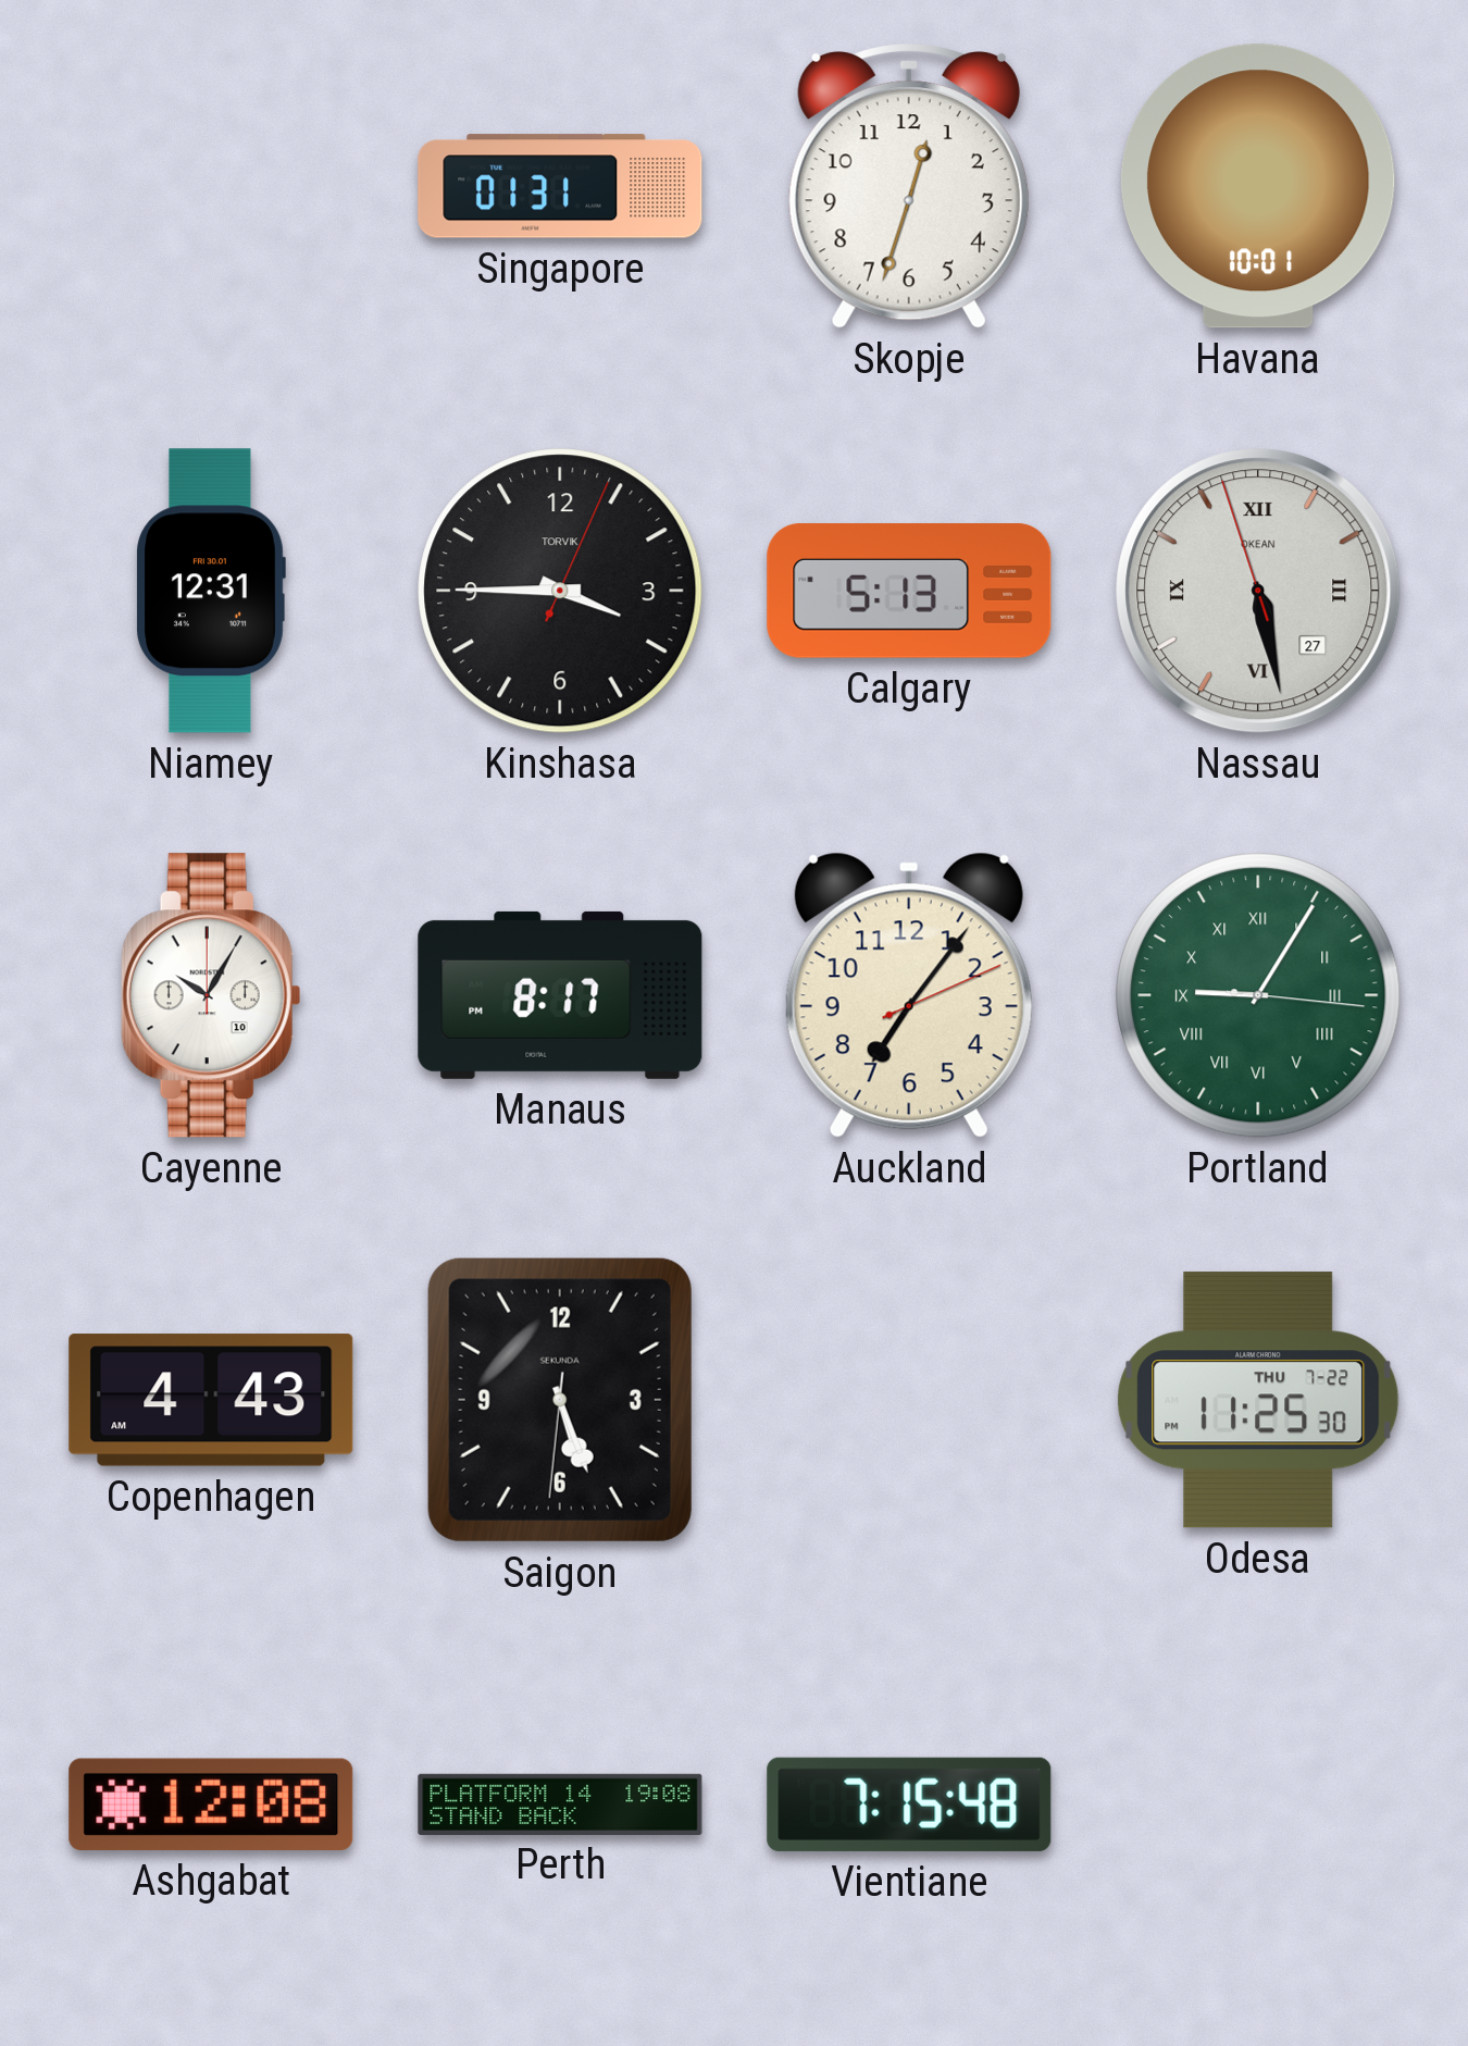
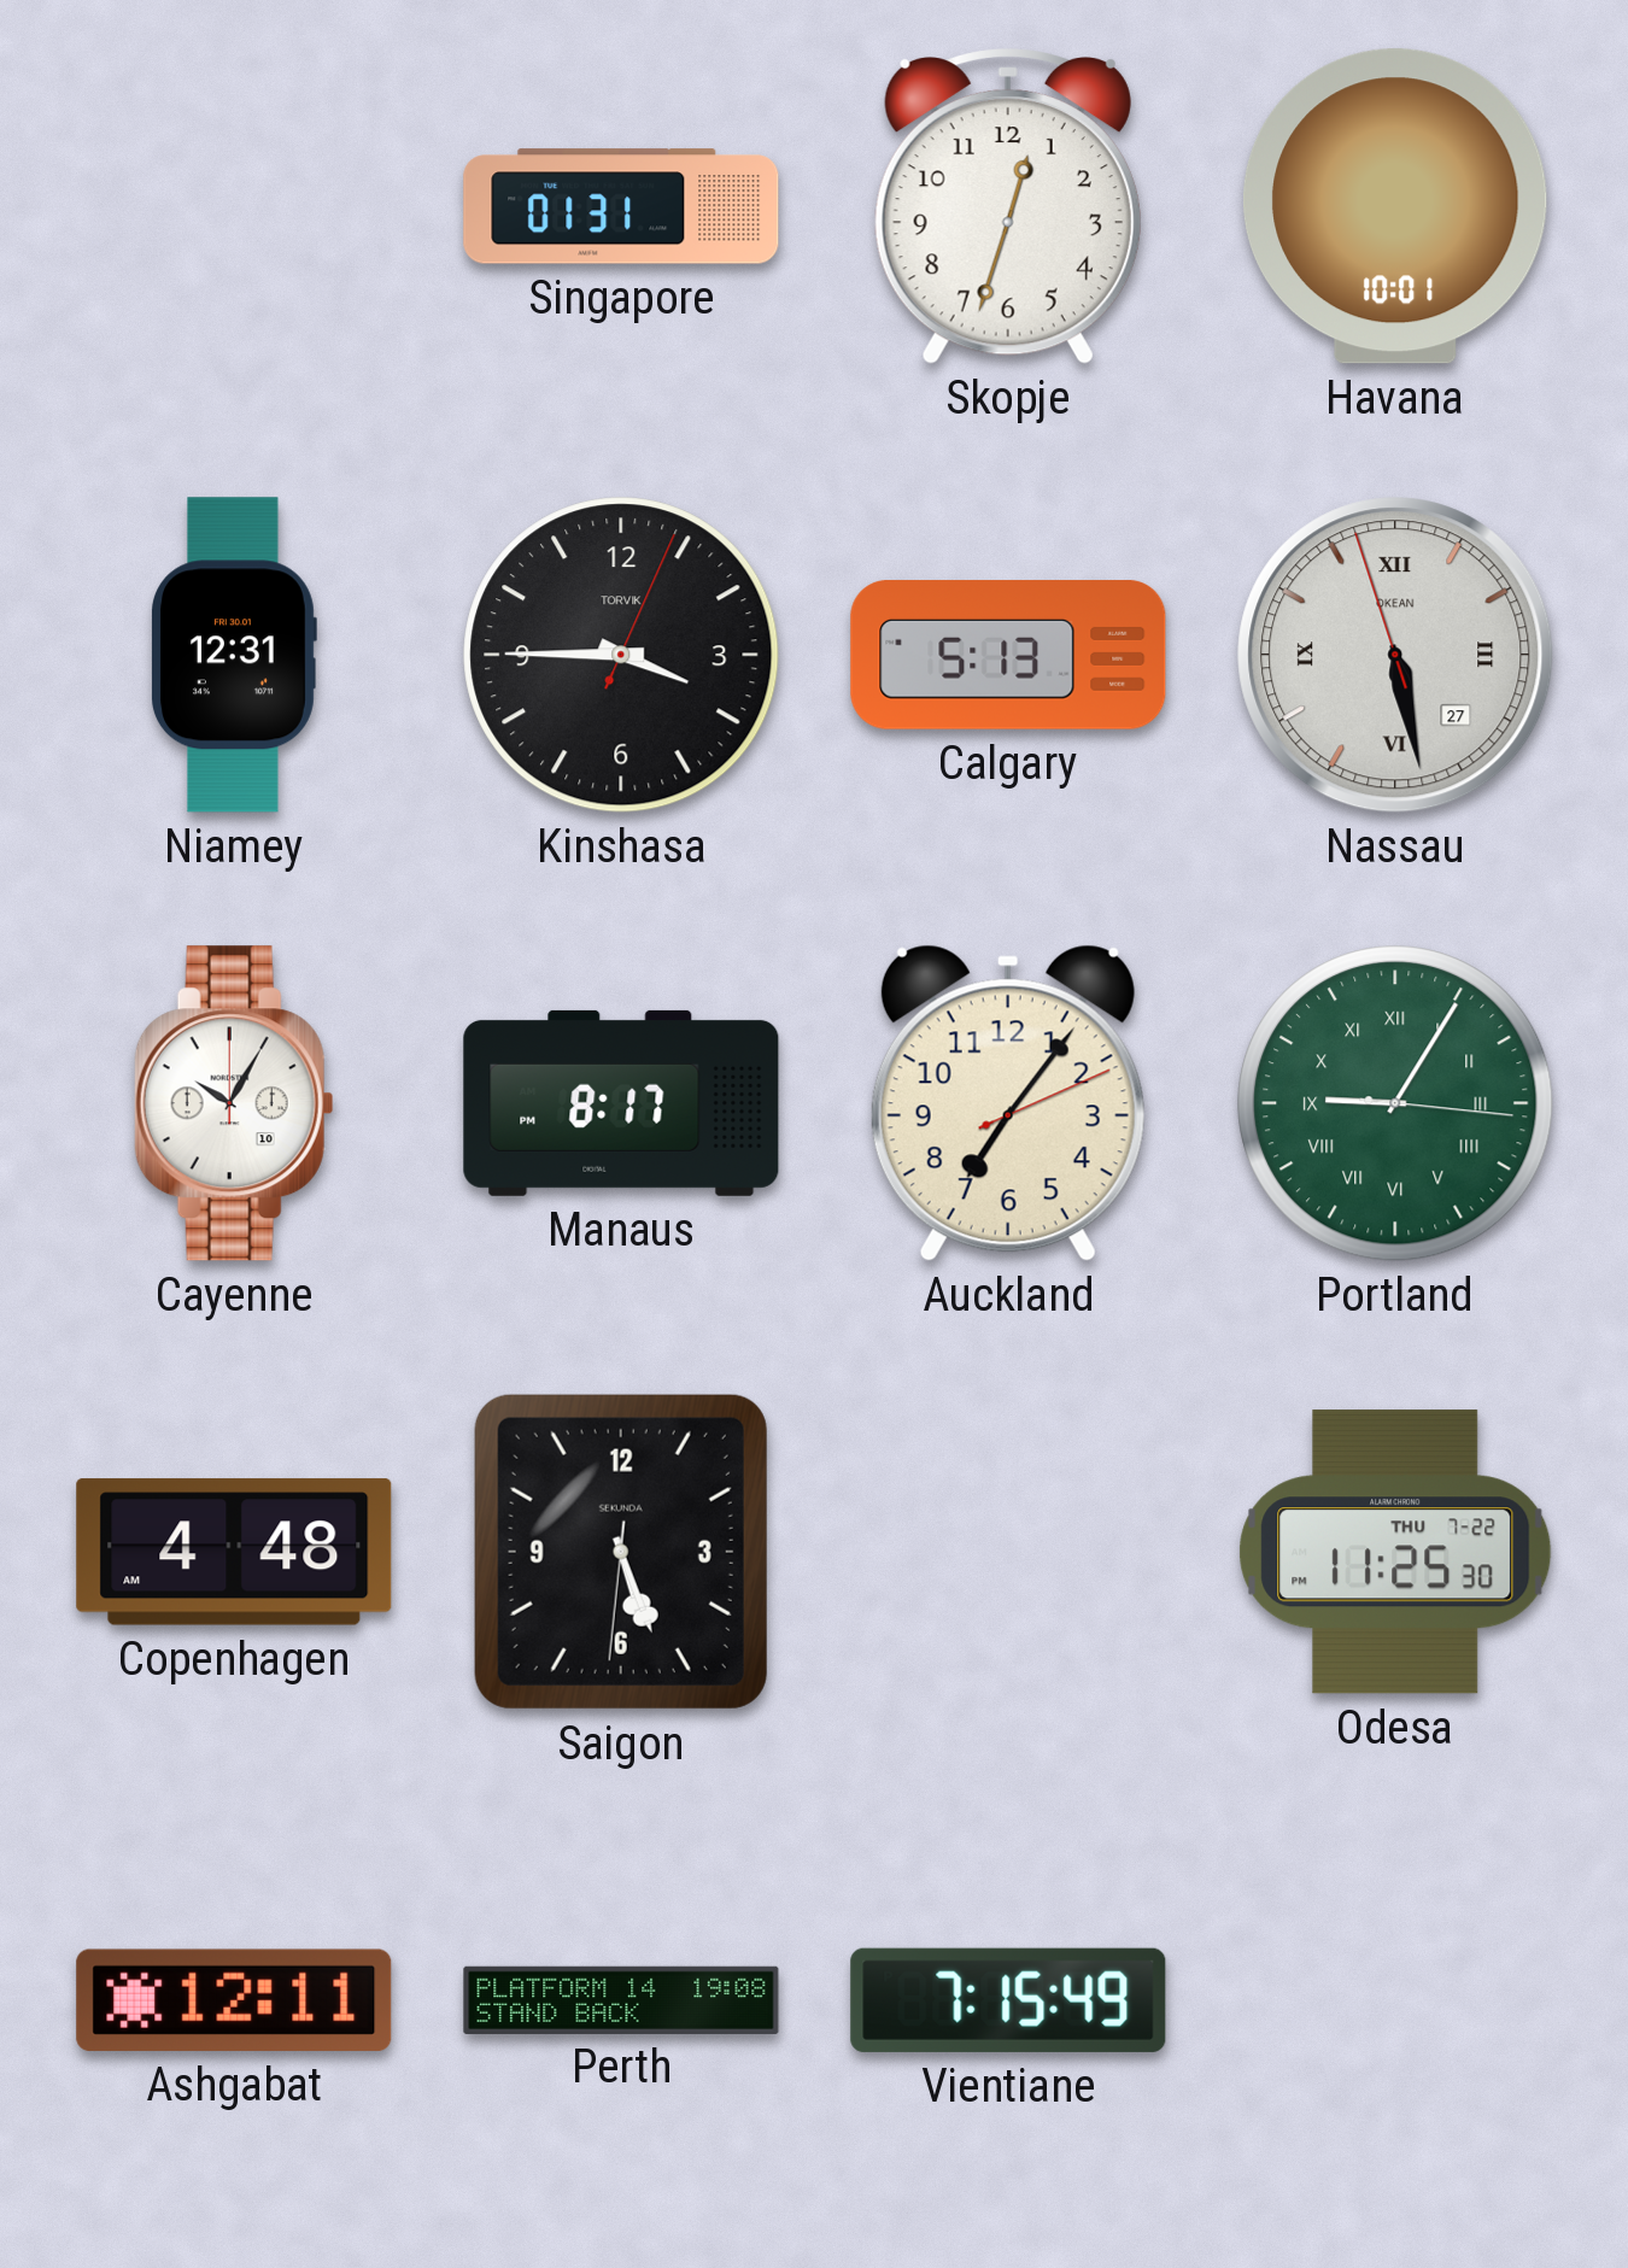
Copenhagen: 4:43 -> 4:48
Ashgabat: 12:08 -> 12:11
Vientiane: 7:15:48 -> 7:15:49
